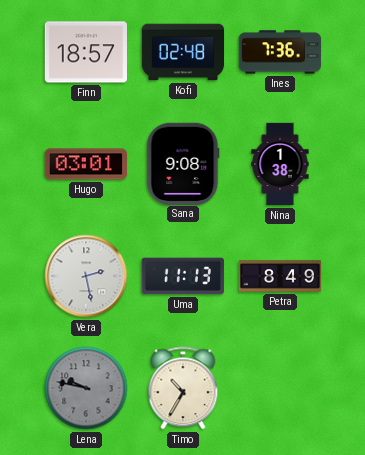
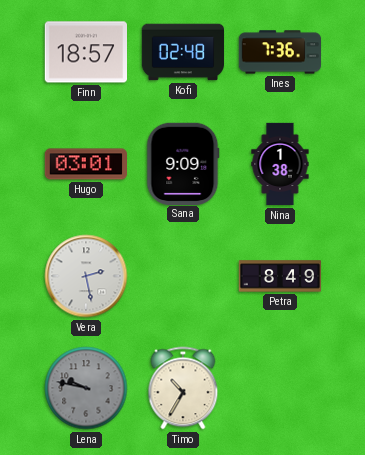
Sana: 9:08 -> 9:09
Uma: 11:13 -> none
